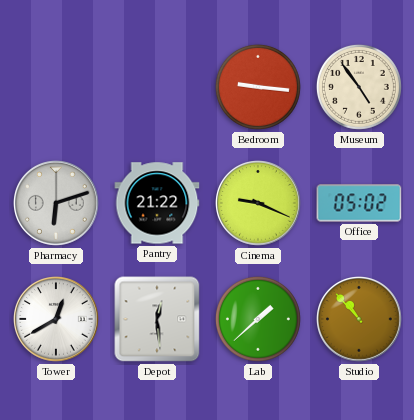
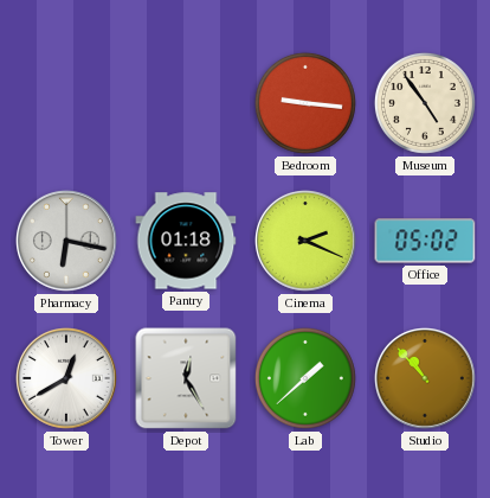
Pharmacy: 6:12 -> 6:17
Pantry: 21:22 -> 01:18
Cinema: 9:19 -> 2:19
Depot: 12:29 -> 12:25
